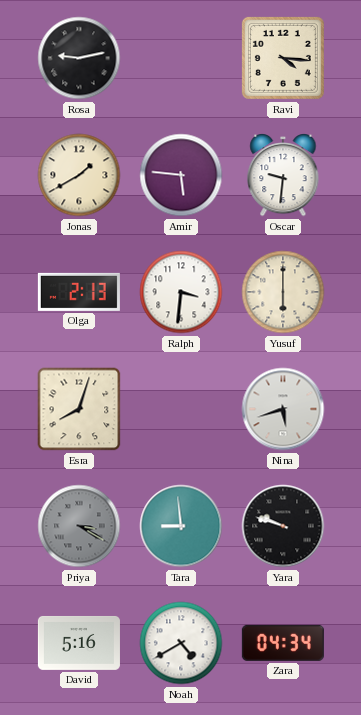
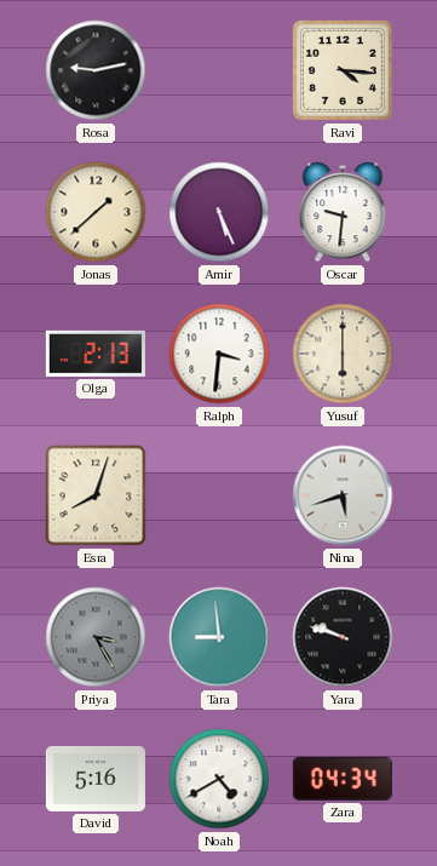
Jonas: 1:40 -> 1:38
Amir: 5:46 -> 5:26
Priya: 3:20 -> 3:25
